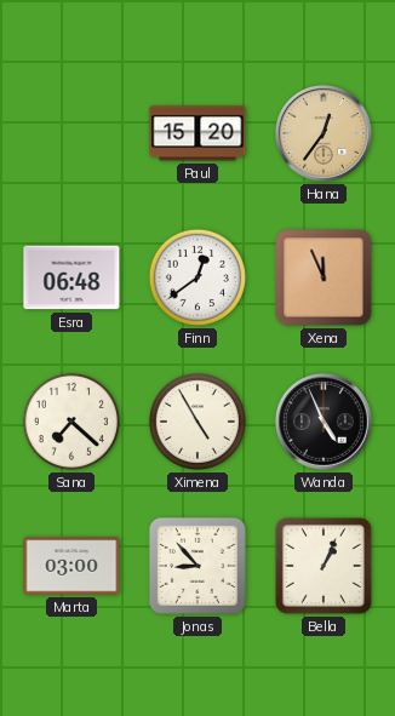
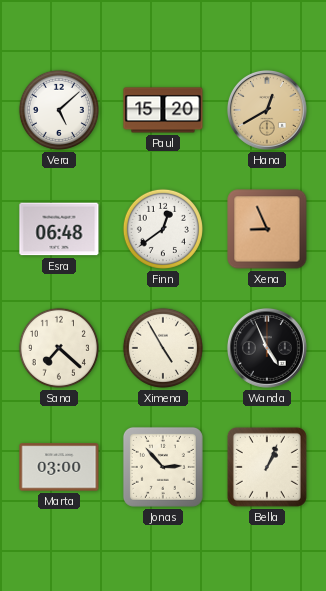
Vera: none -> 5:08
Hana: 12:36 -> 12:40
Xena: 11:56 -> 8:56
Jonas: 8:53 -> 2:53
